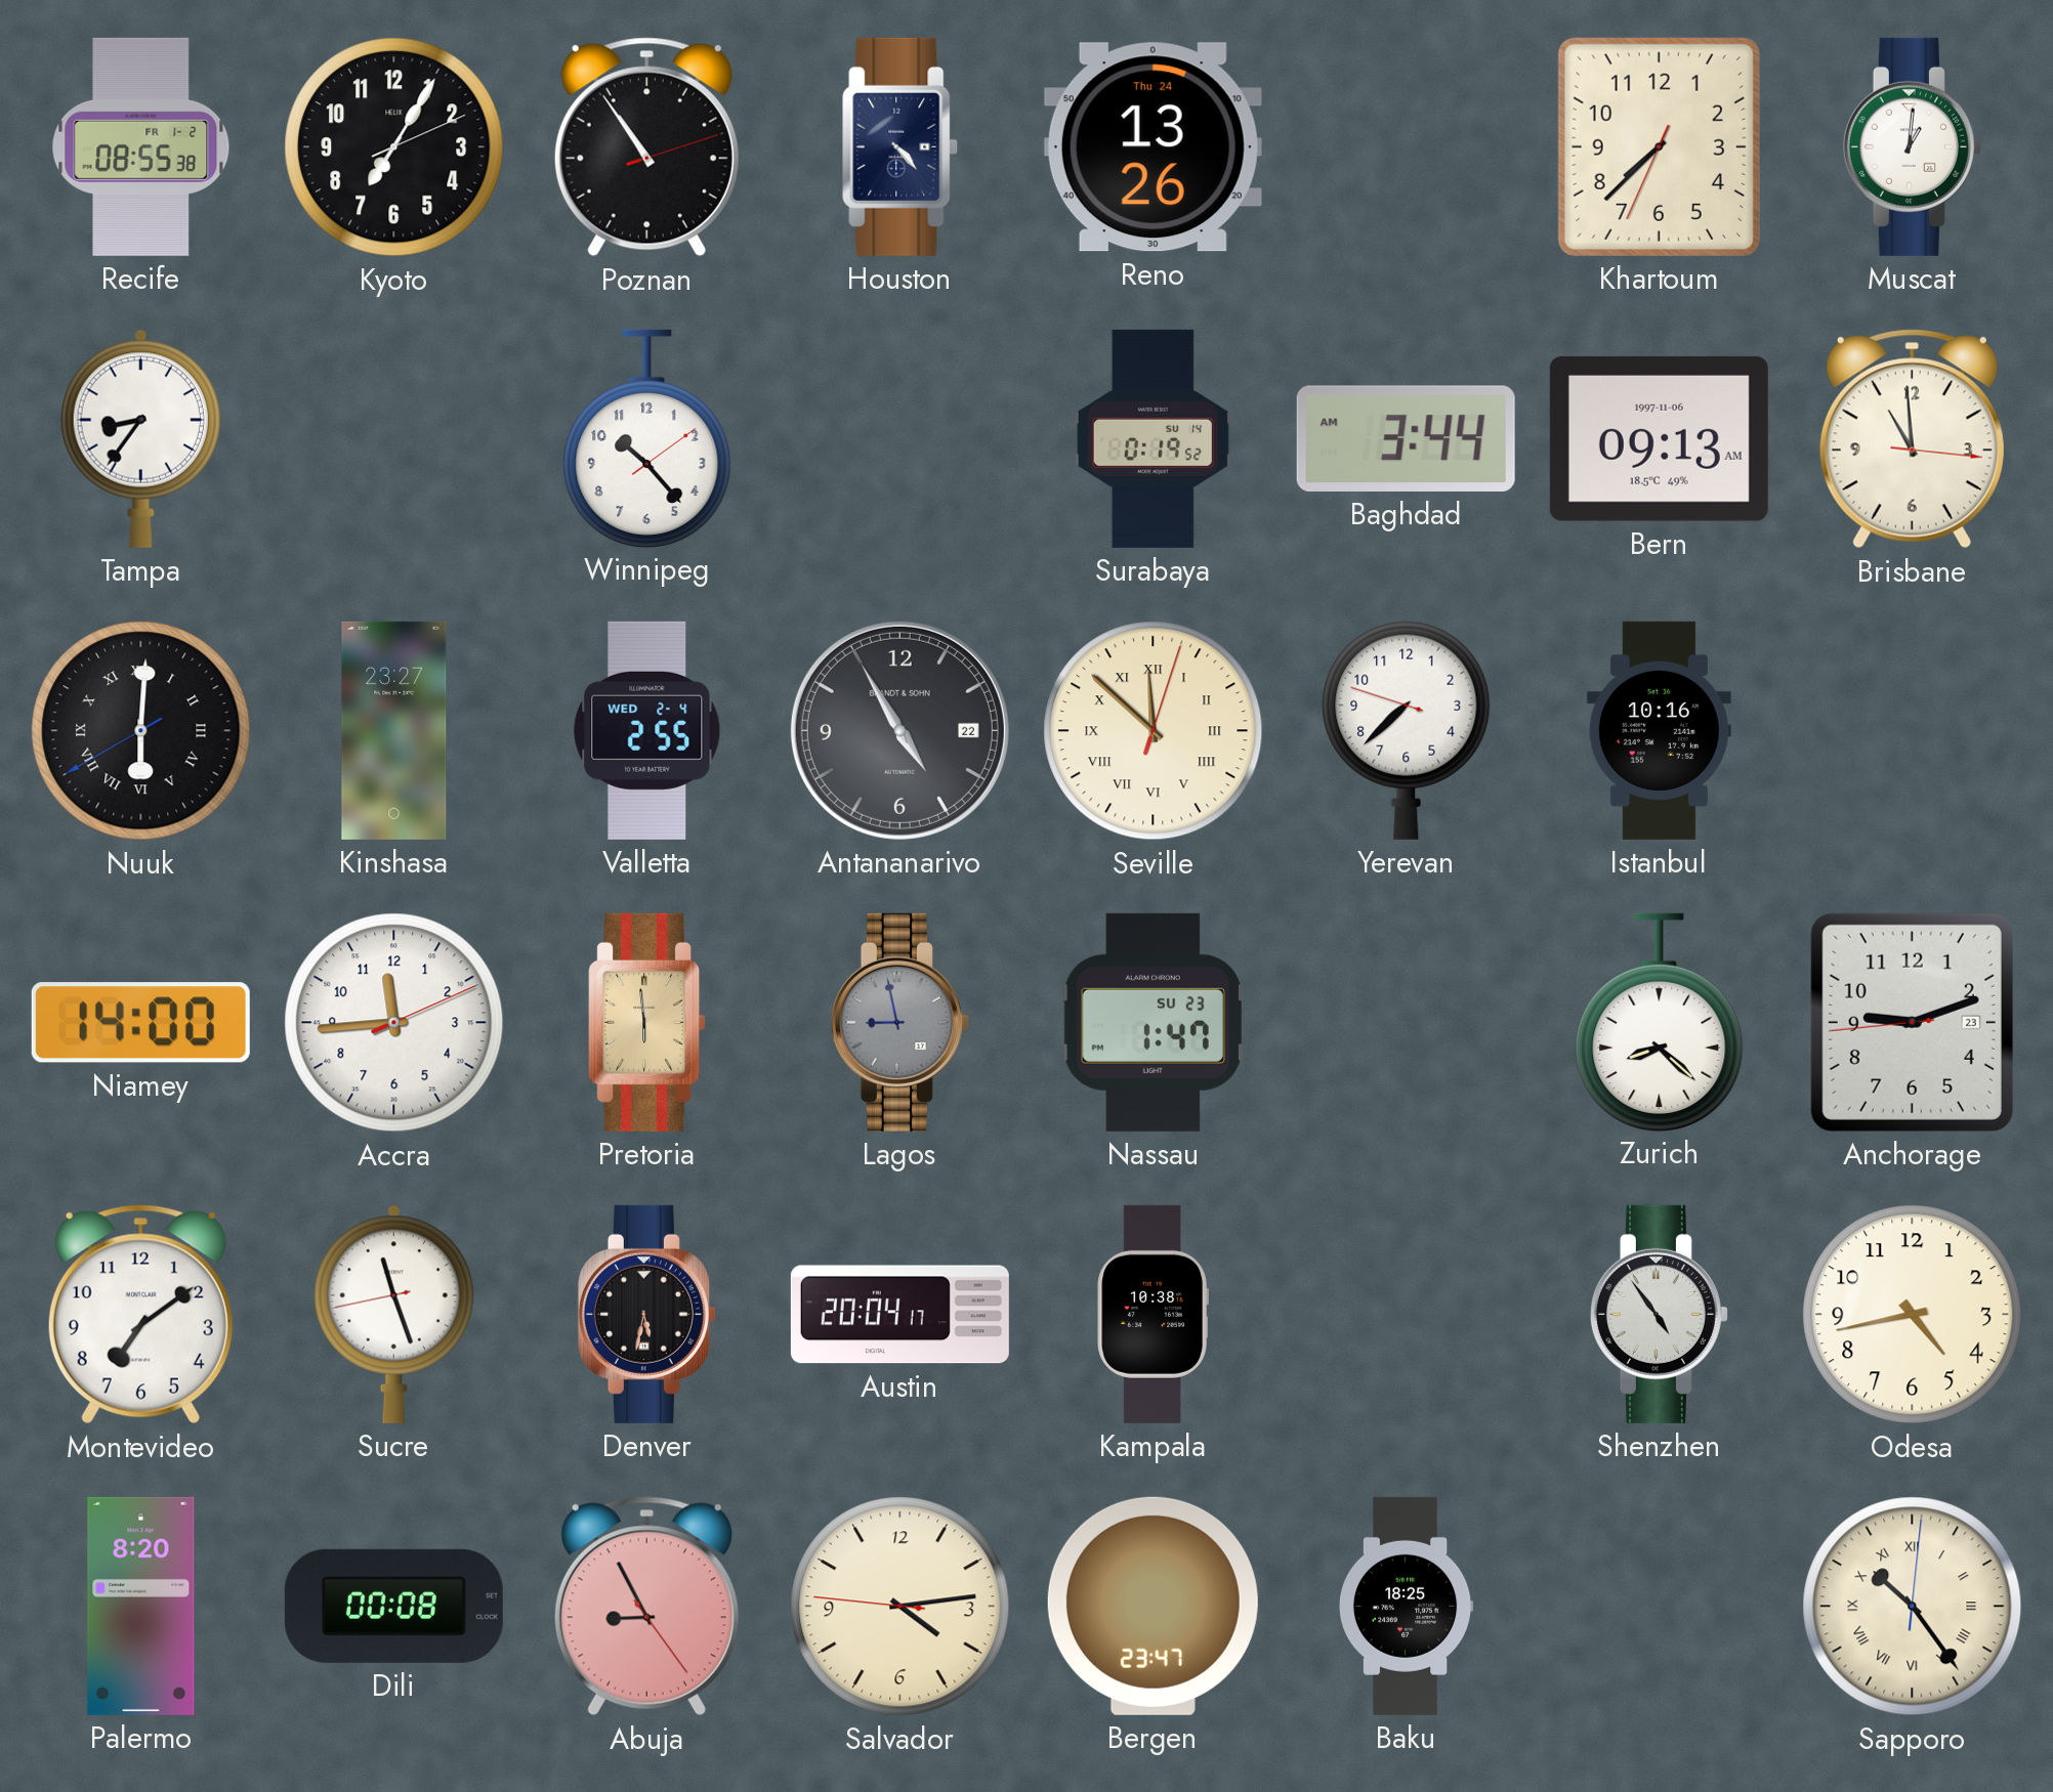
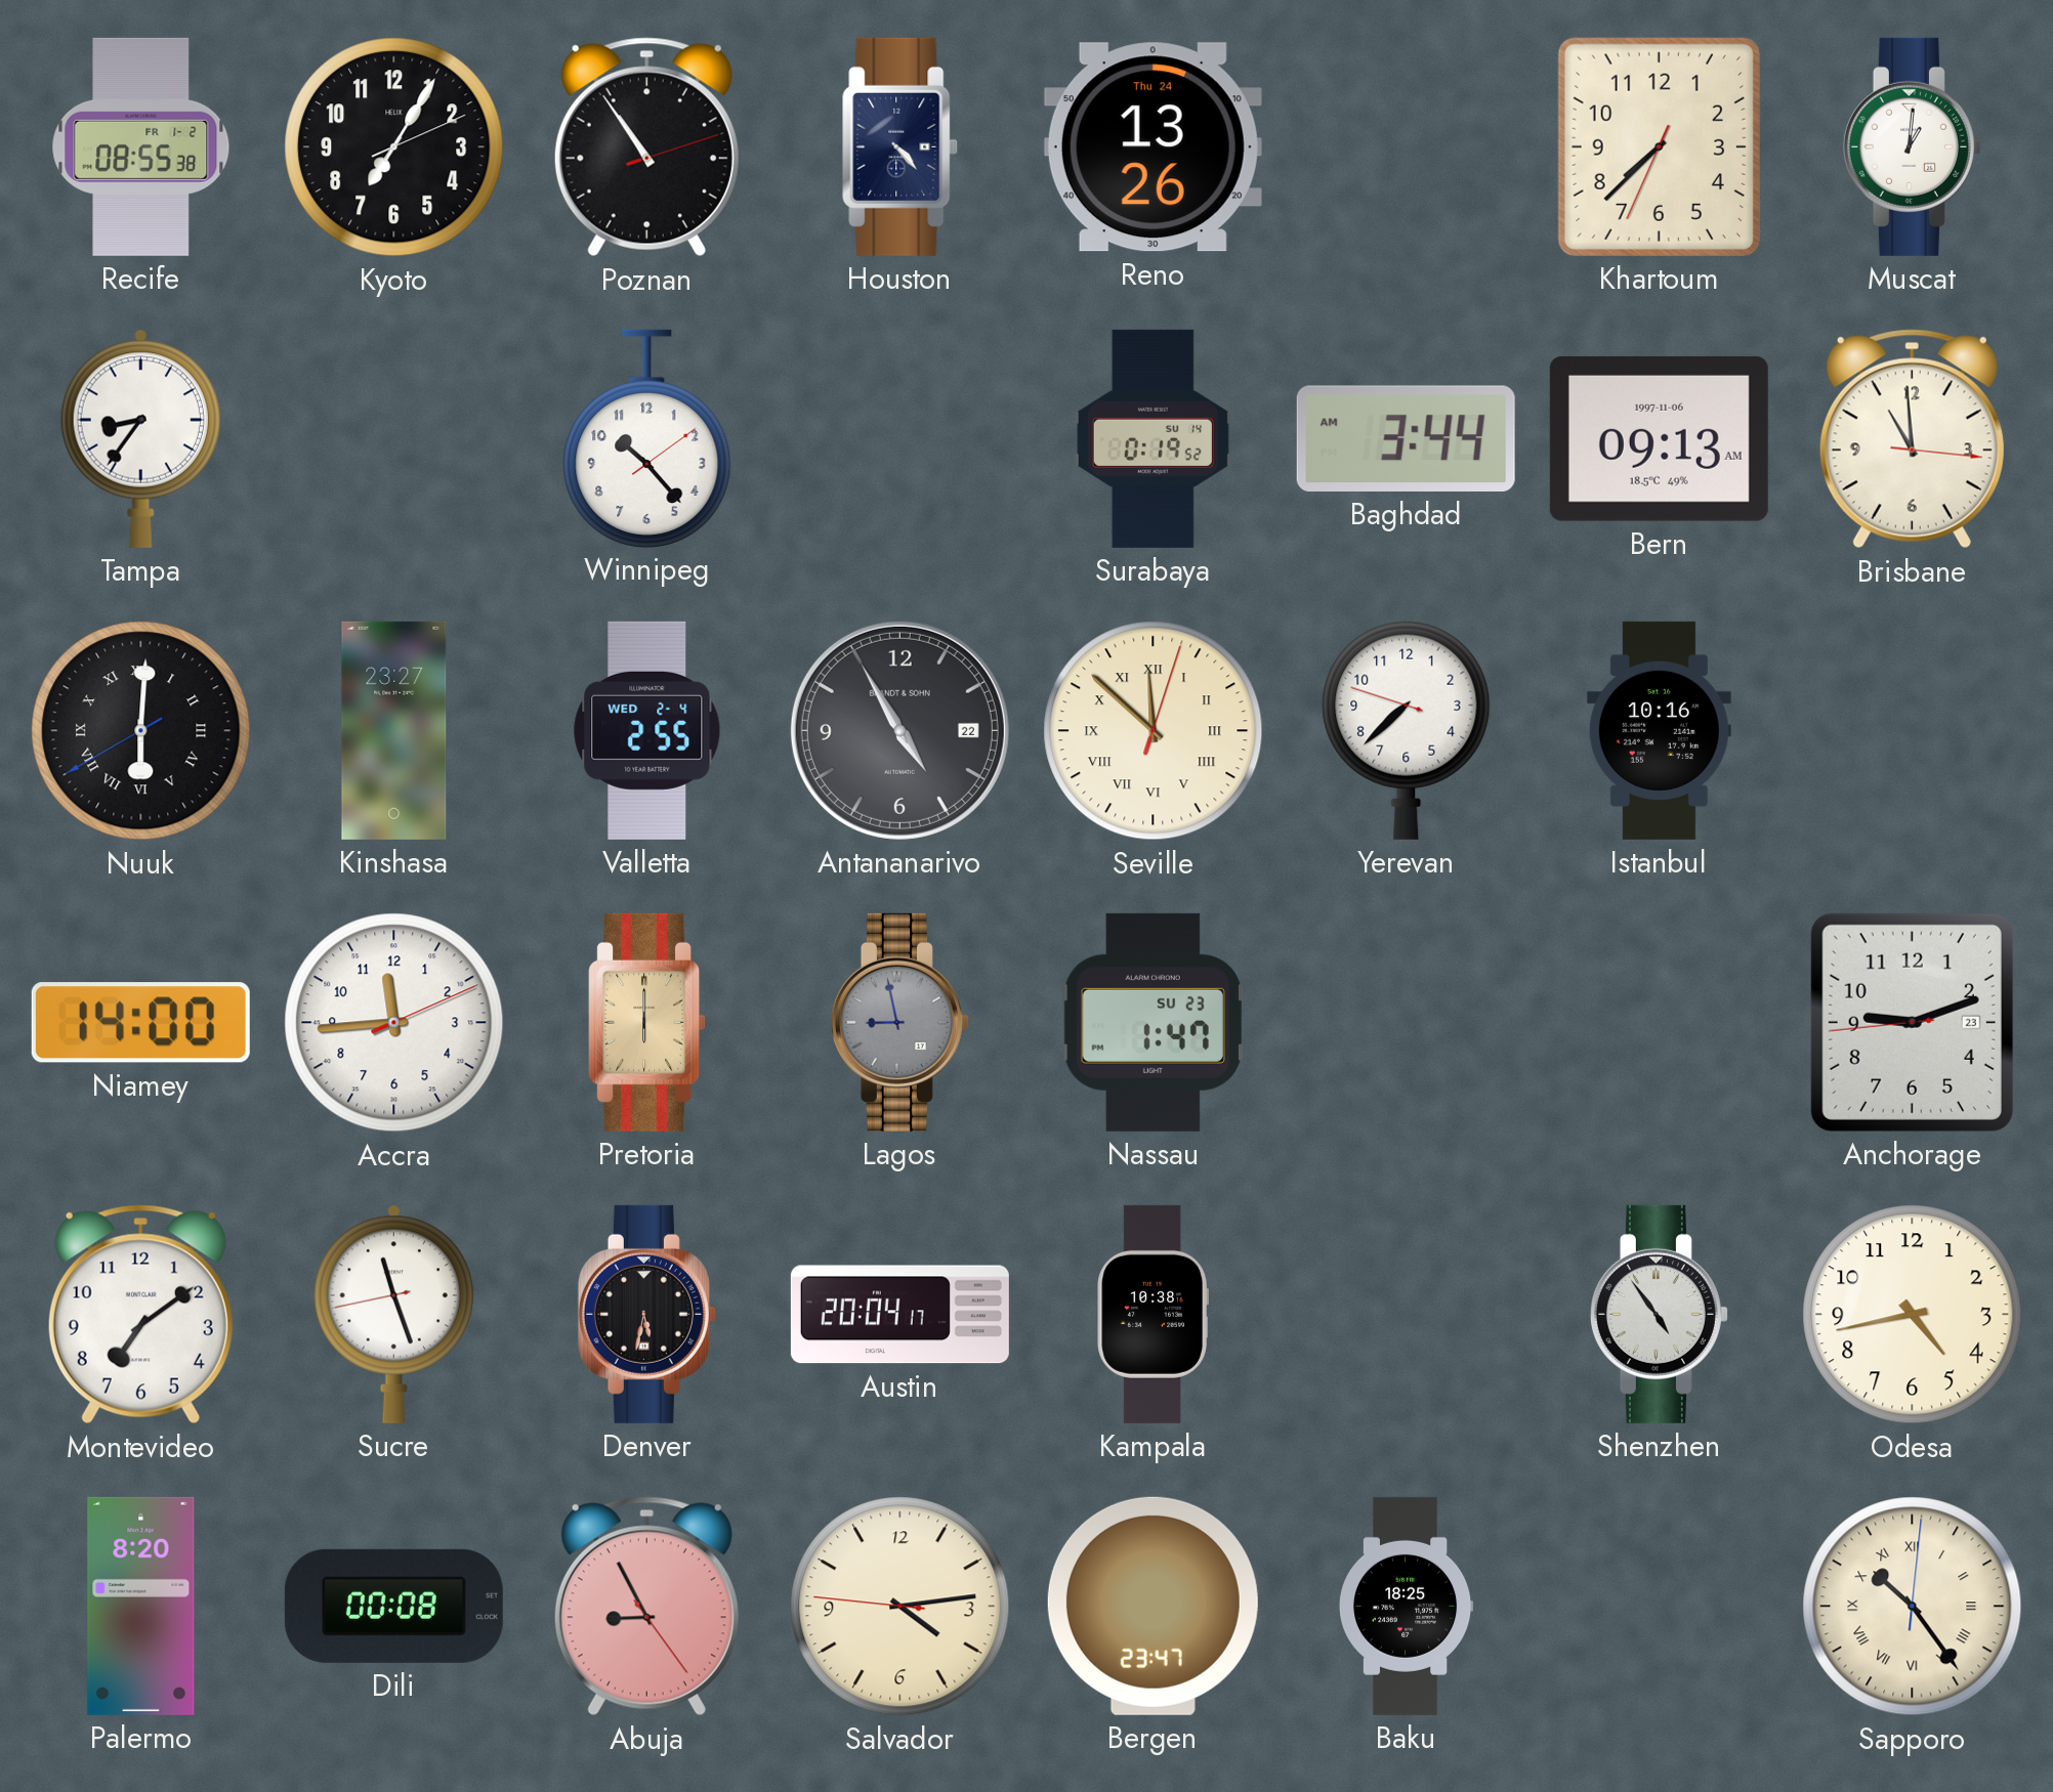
Pretoria: 5:59 -> 6:00
Zurich: 8:22 -> none
